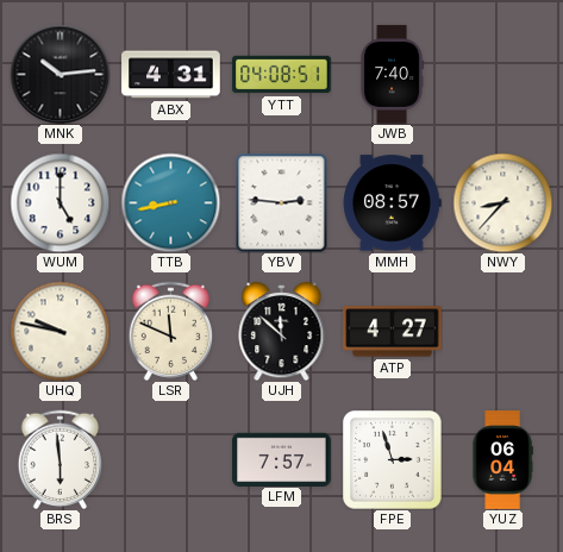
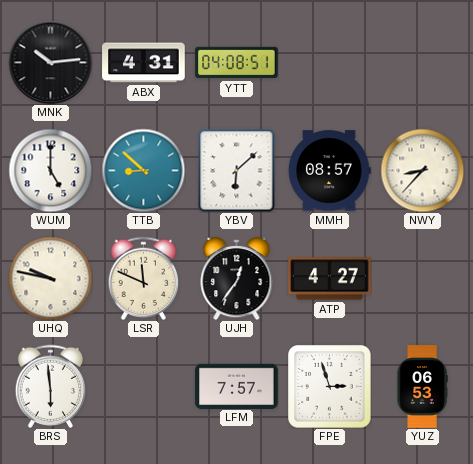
JWB: 7:40 -> none
TTB: 8:43 -> 8:52
YBV: 2:46 -> 6:08
UJH: 11:52 -> 12:36
YUZ: 06:04 -> 06:53
